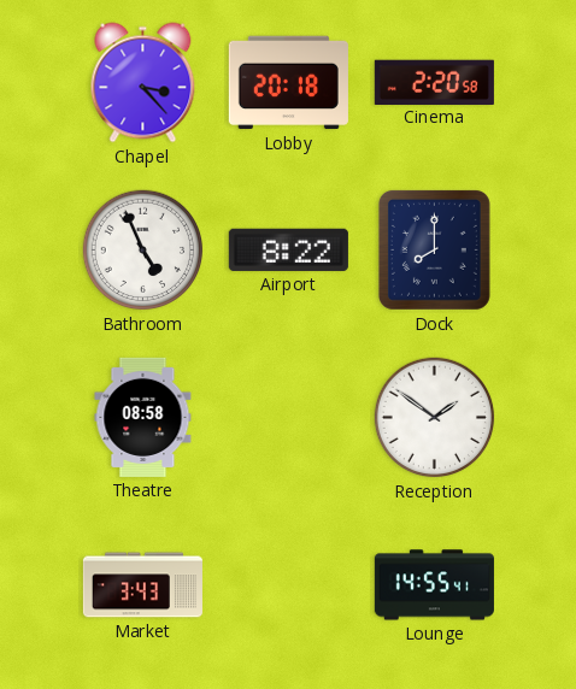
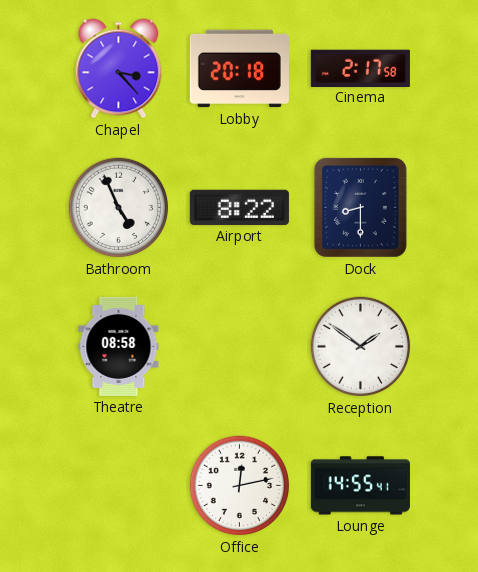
Cinema: 2:20 -> 2:17
Dock: 8:00 -> 8:30
Market: 3:43 -> none
Office: none -> 12:13
